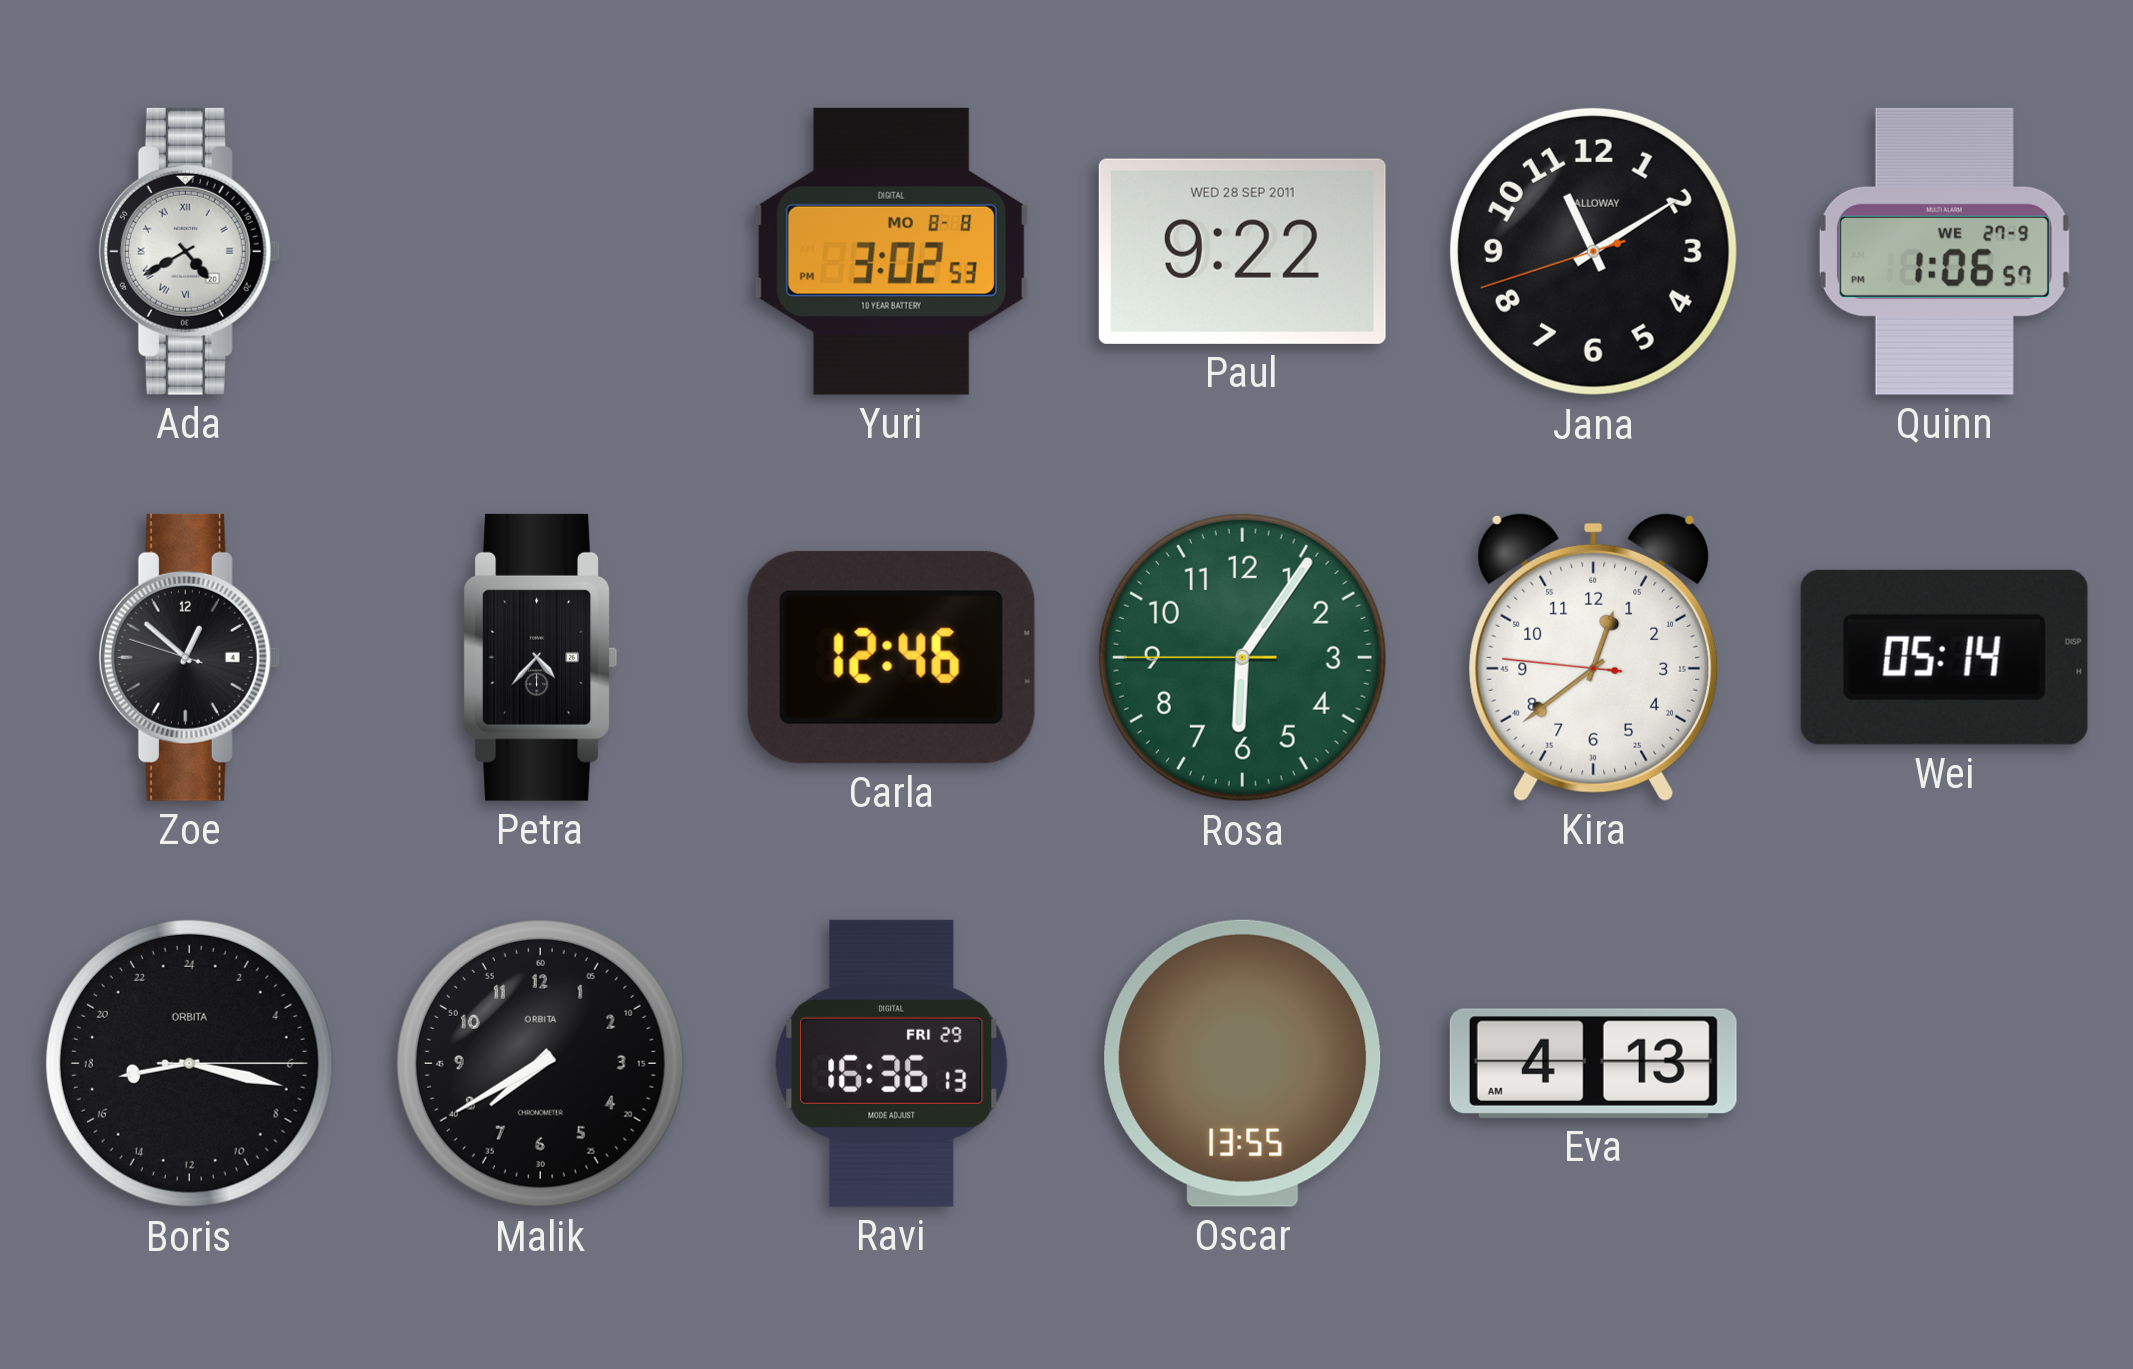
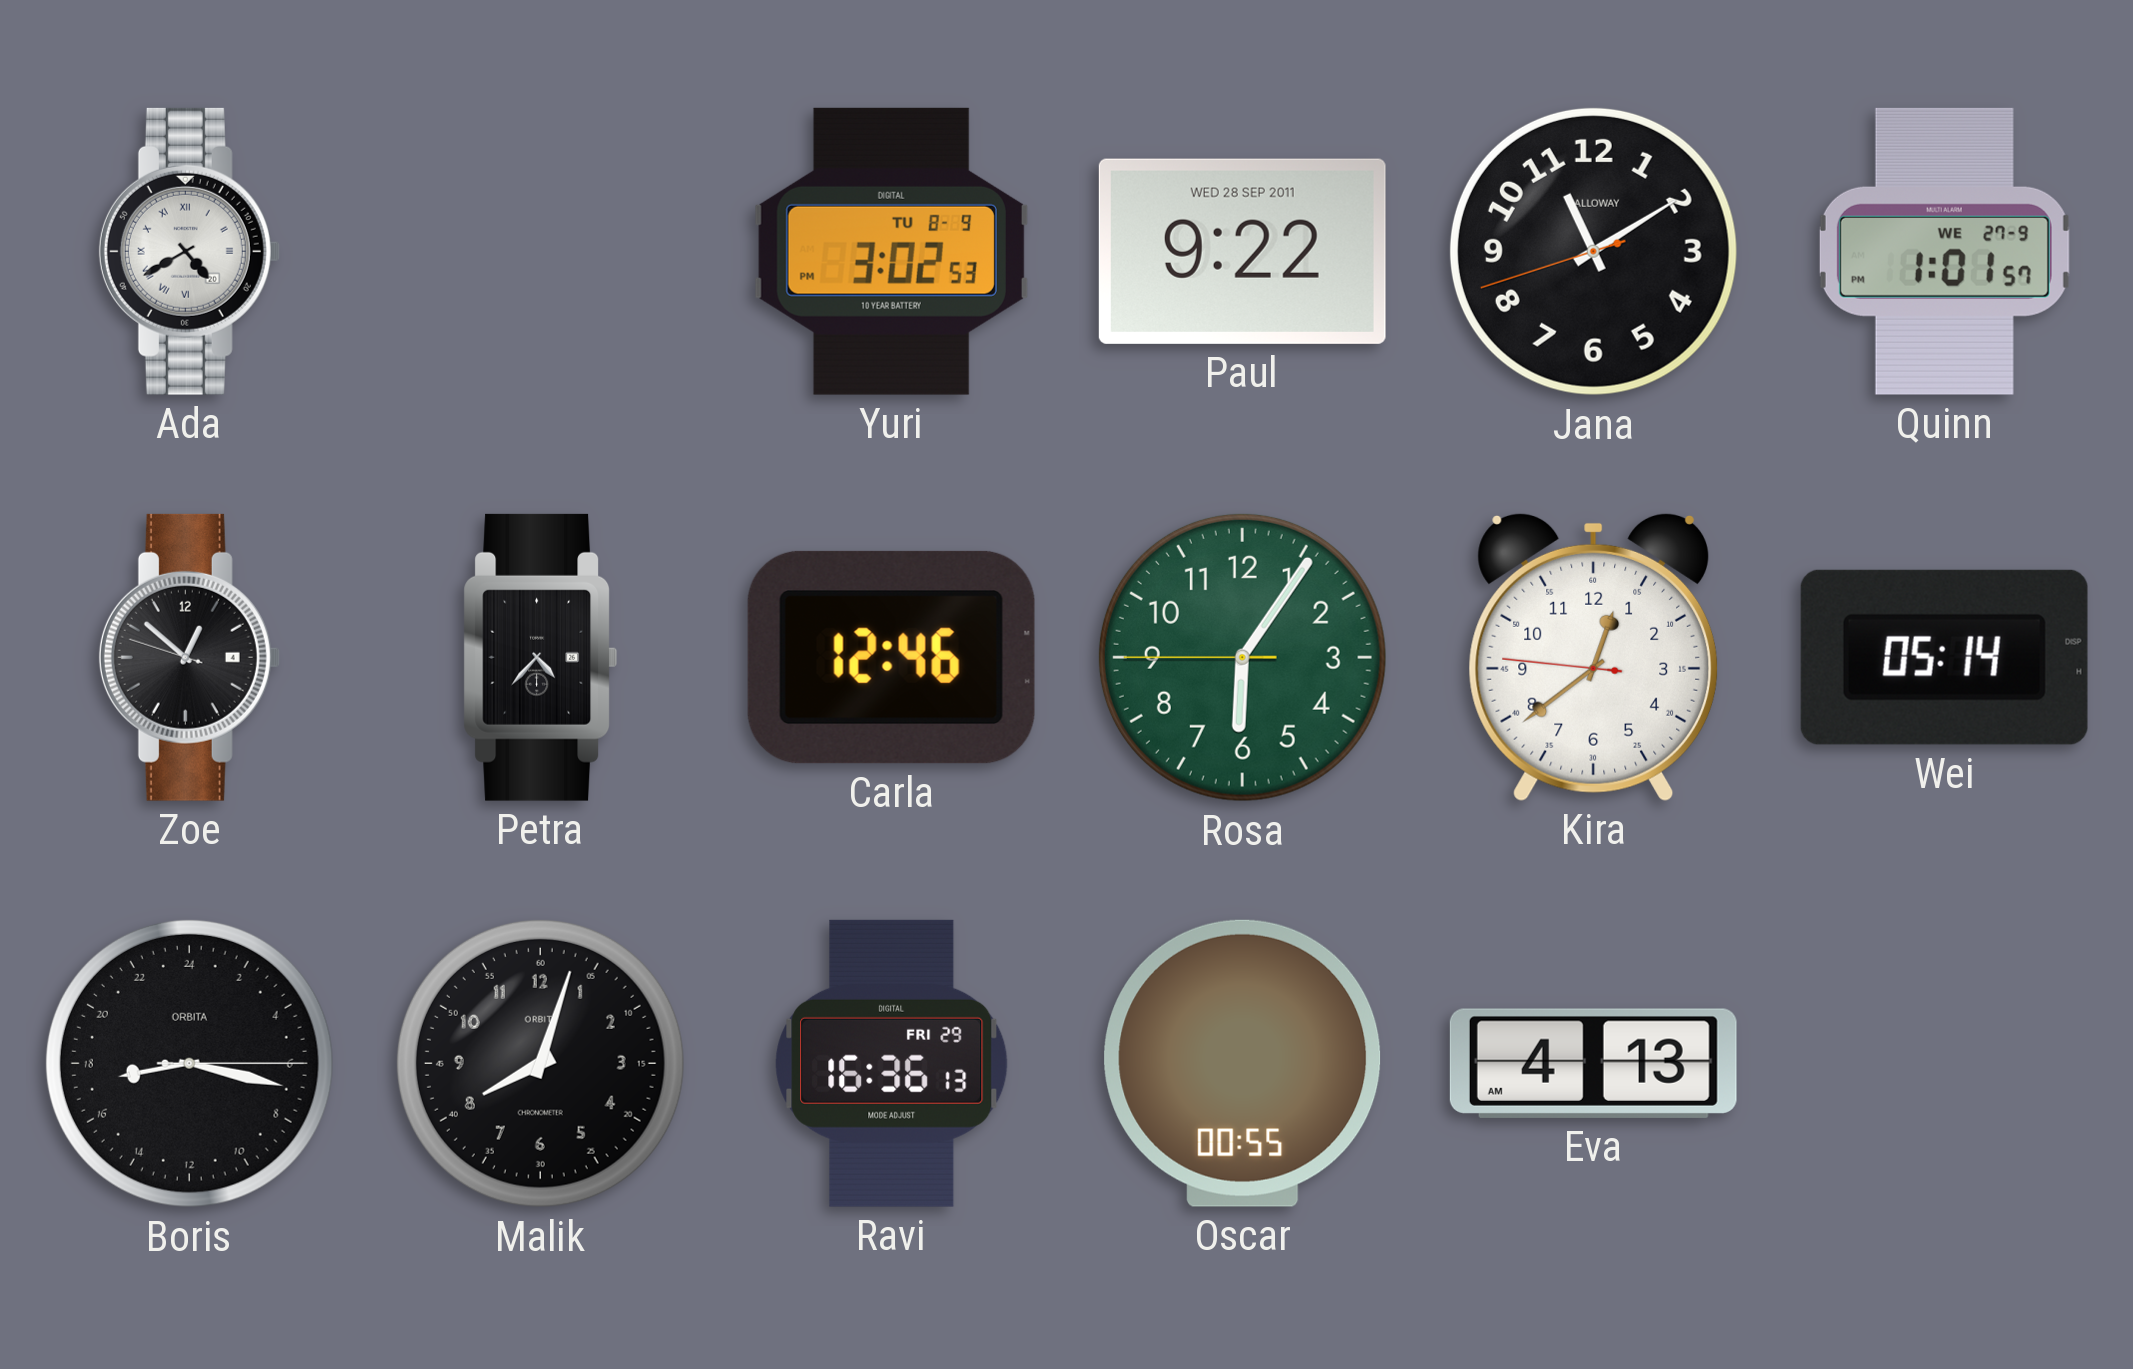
Yuri date: MO 8-8 -> TU 8-9
Quinn: 1:06 -> 1:01
Malik: 7:40 -> 8:03
Oscar: 13:55 -> 00:55
